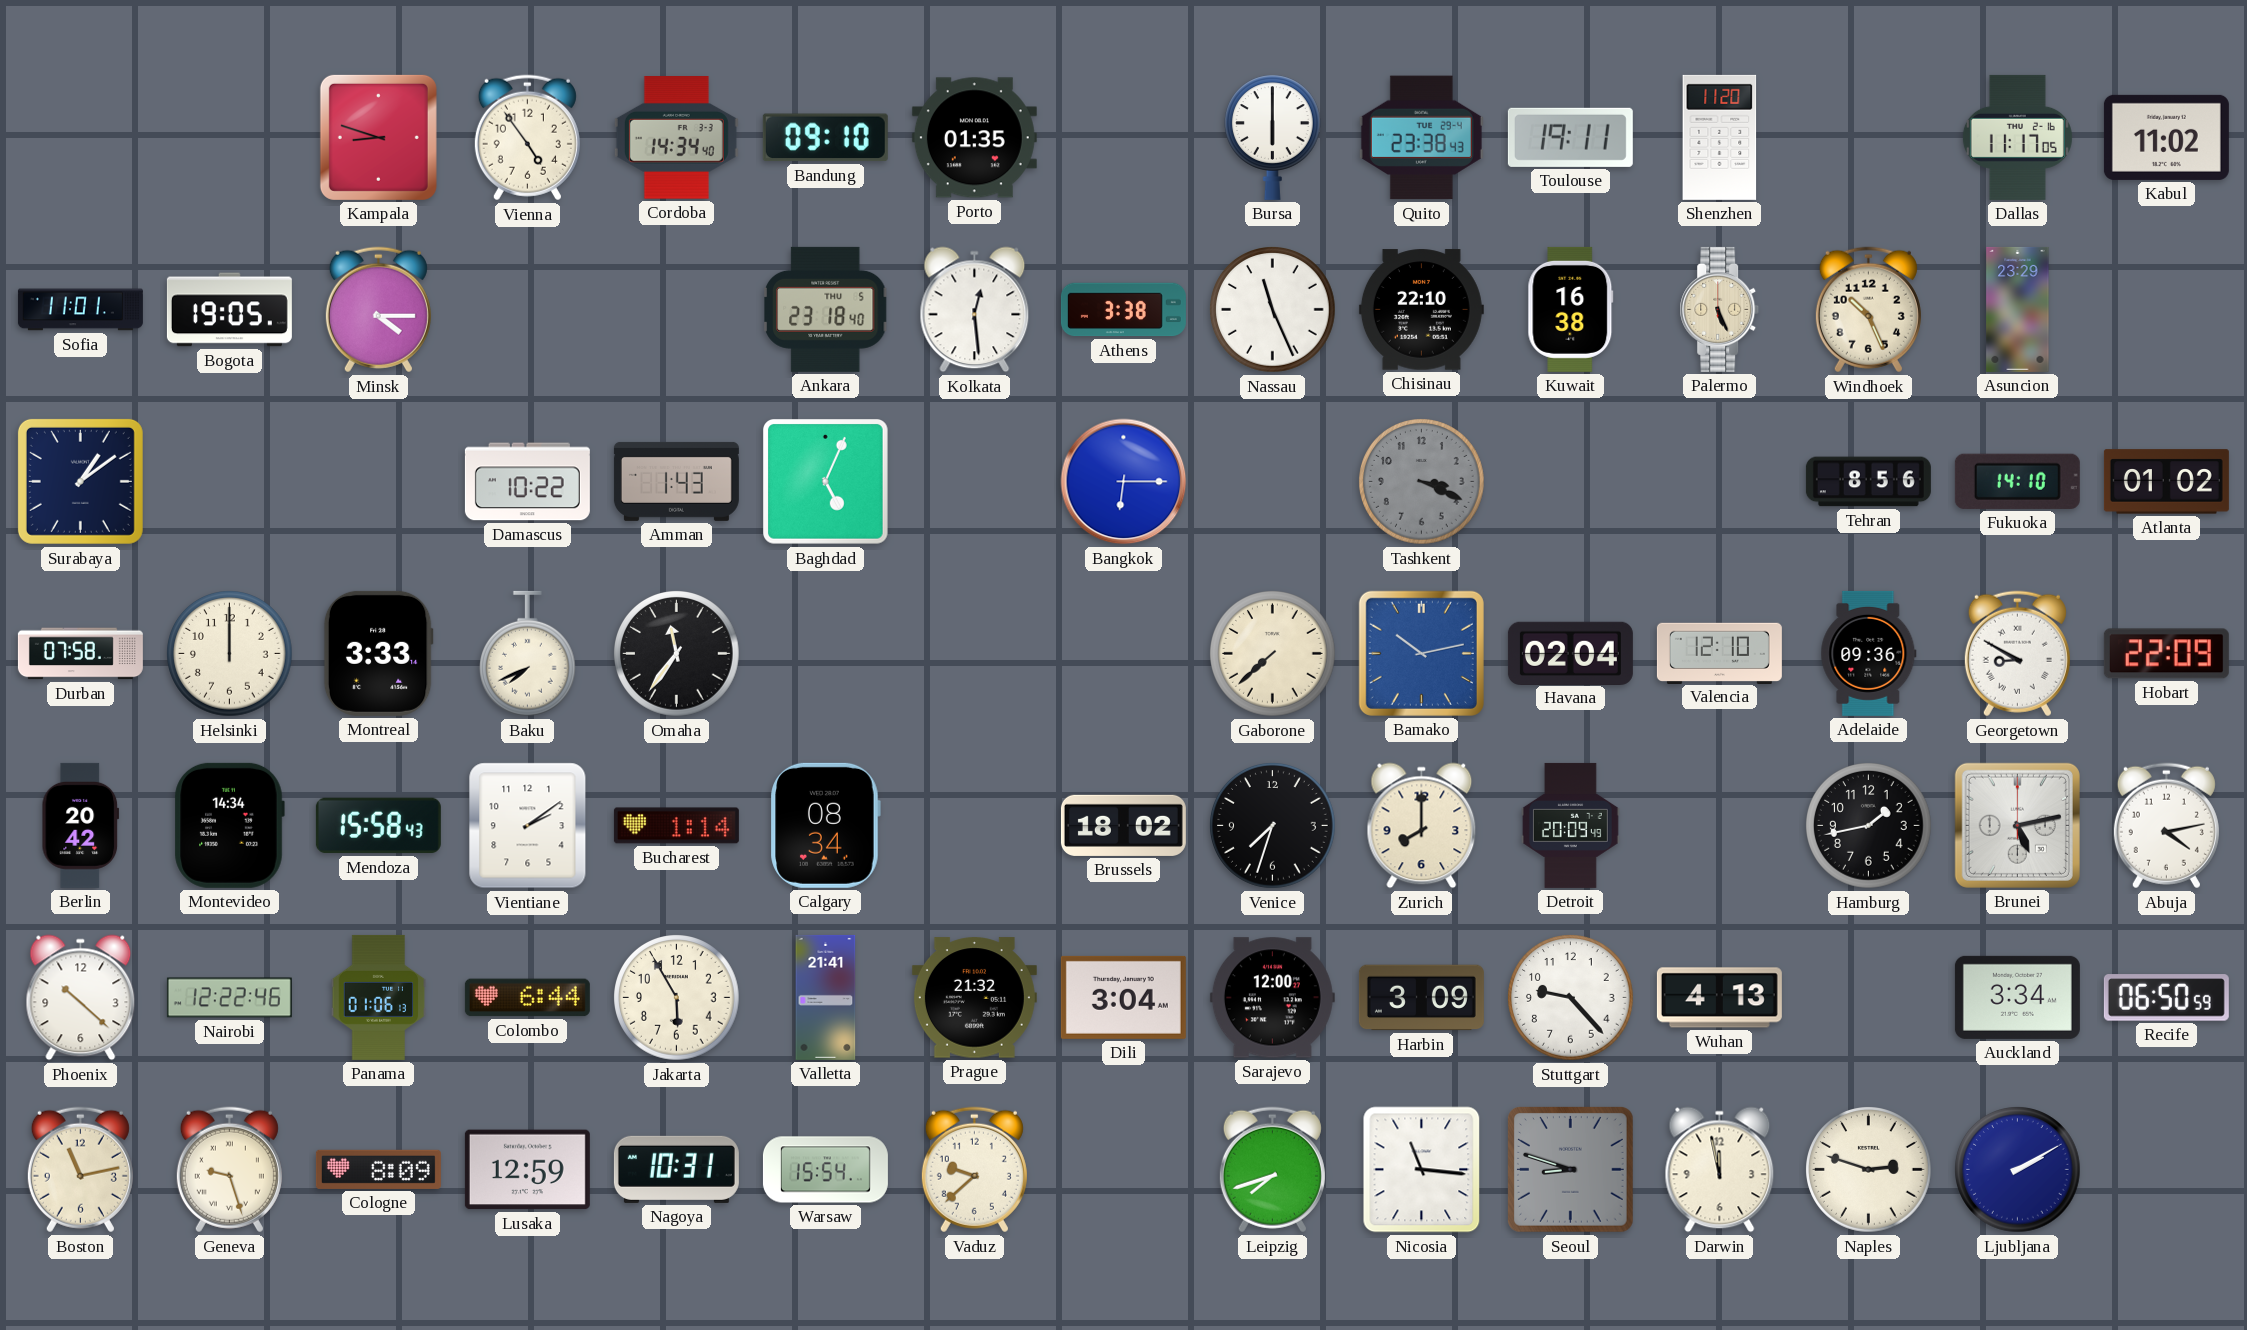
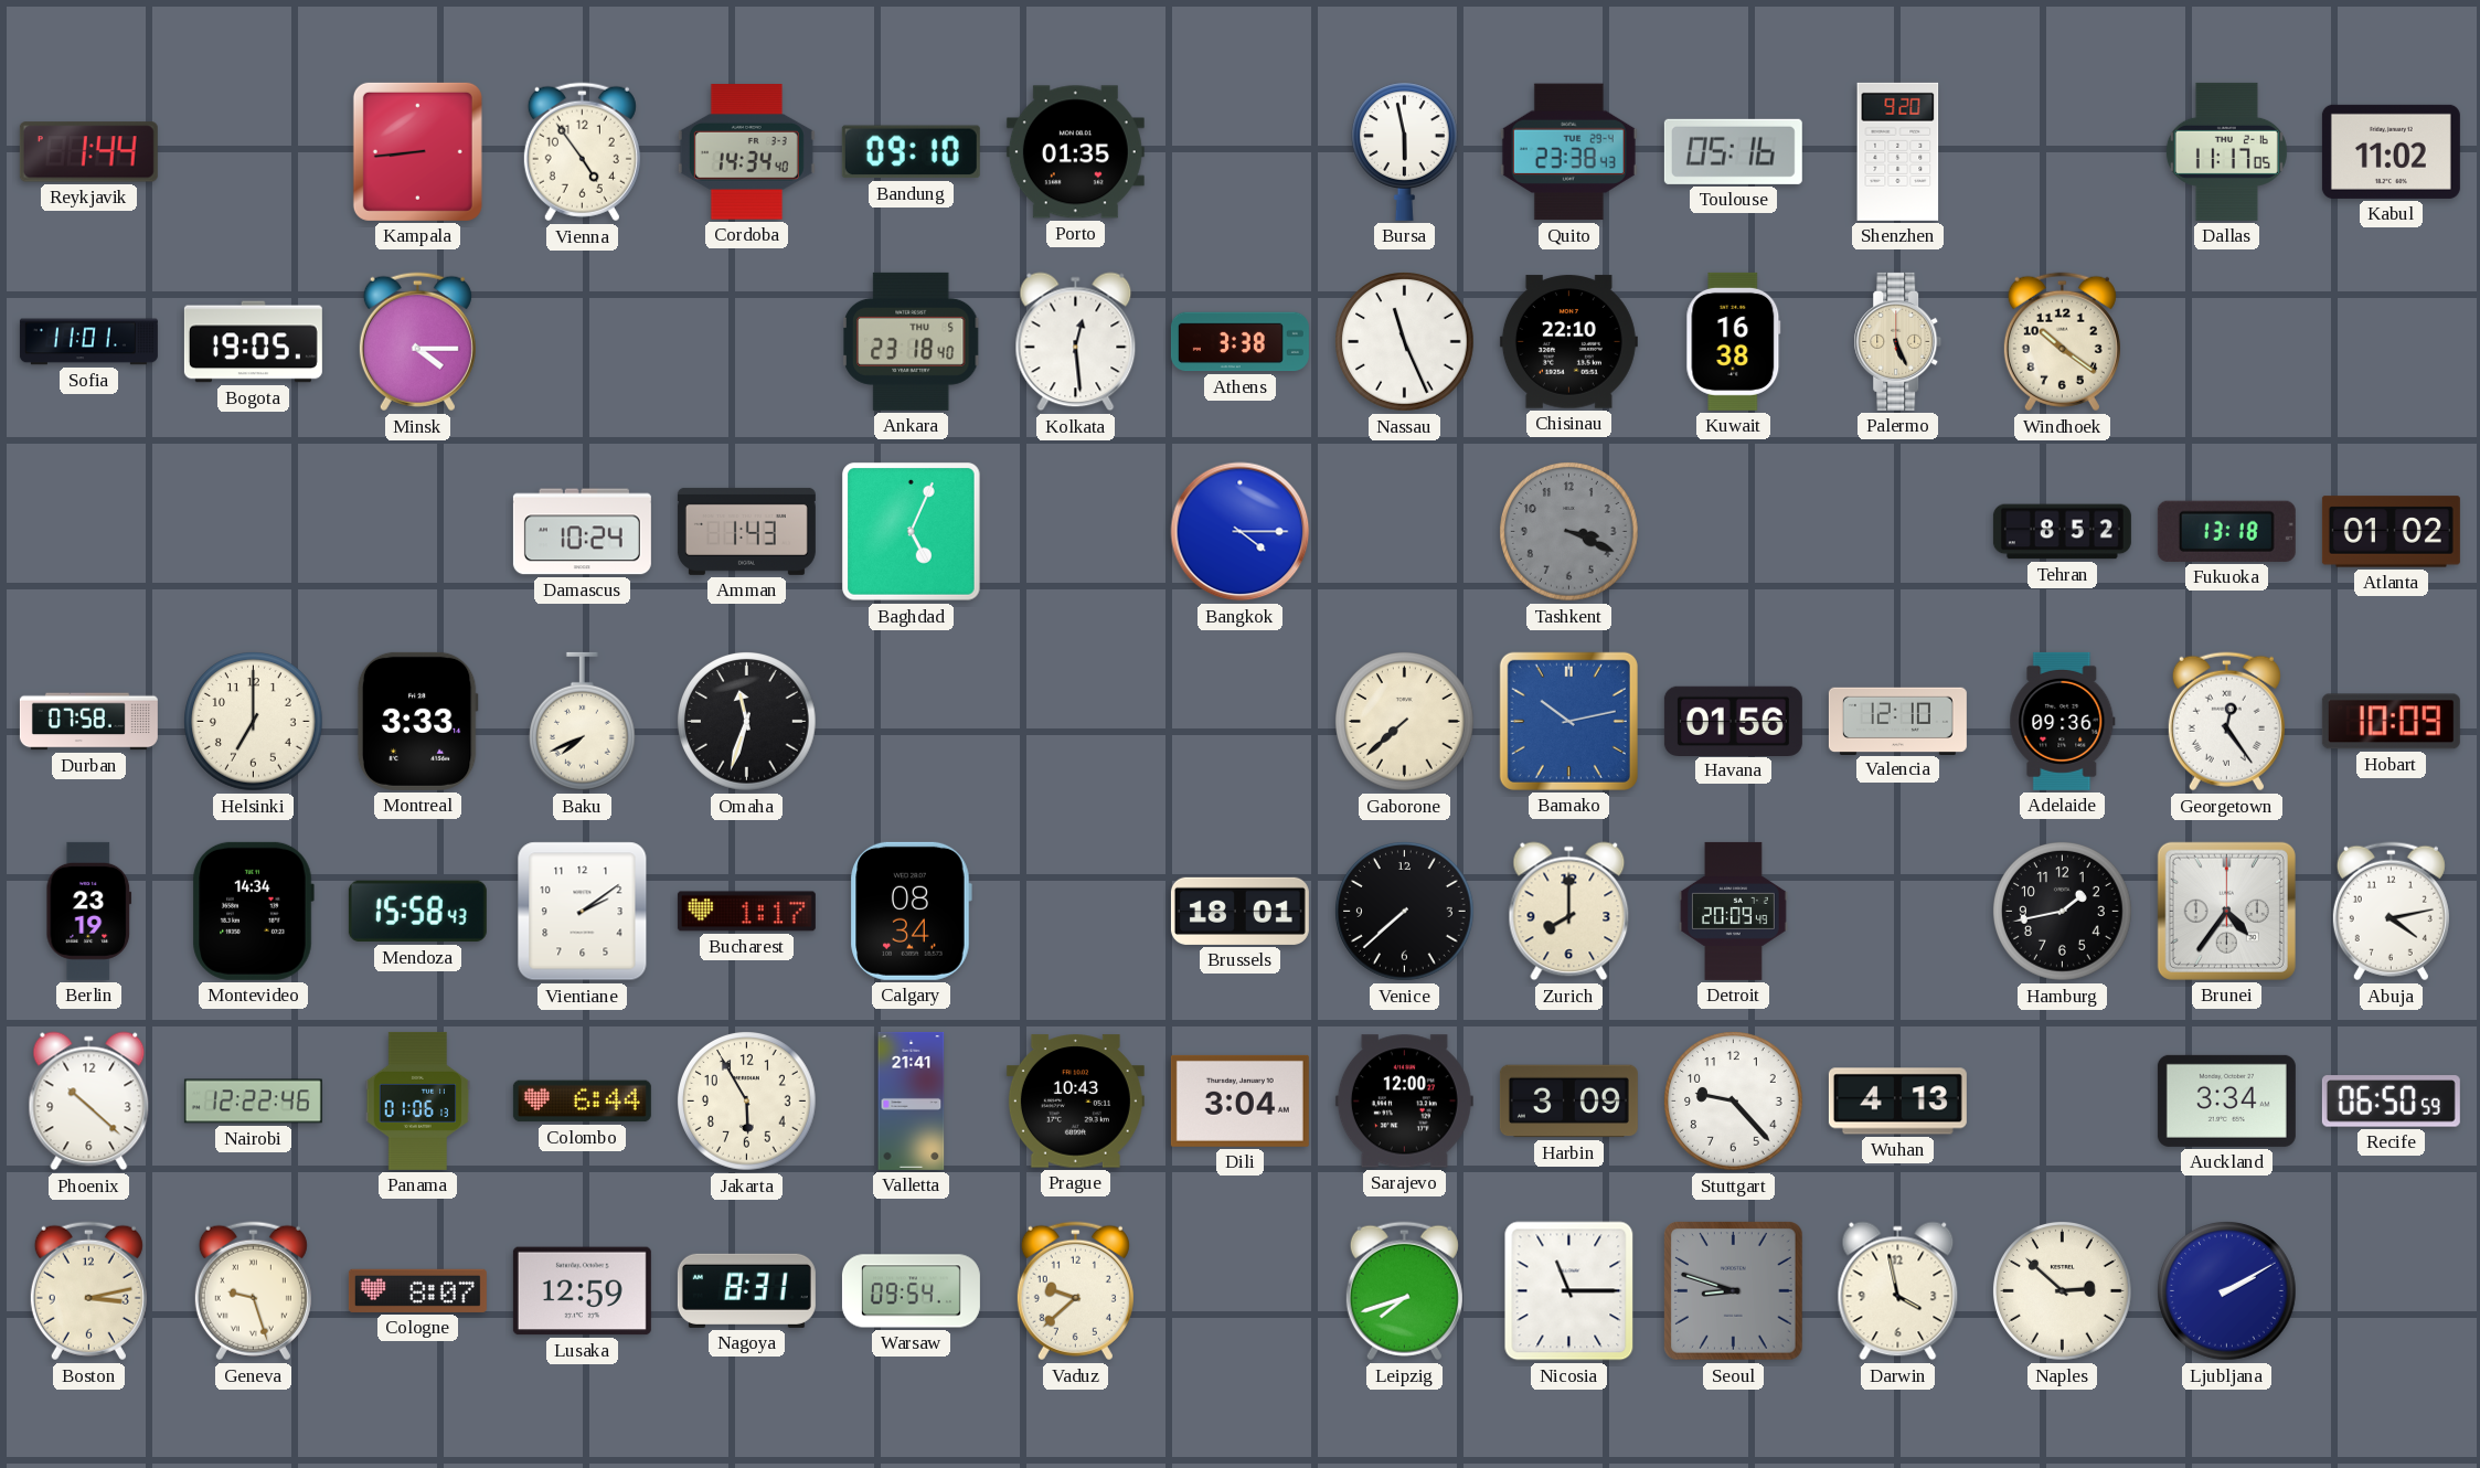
Reykjavik: none -> 1:44
Kampala: 8:48 -> 8:44
Bursa: 6:00 -> 5:58
Toulouse: 19:11 -> 05:16
Shenzhen: 11:20 -> 9:20
Windhoek: 10:26 -> 10:21
Asuncion: 23:29 -> none
Surabaya: 1:09 -> none
Damascus: 10:22 -> 10:24
Bangkok: 6:15 -> 4:15
Tehran: 8:56 -> 8:52
Fukuoka: 14:10 -> 13:18
Helsinki: 12:00 -> 7:00
Omaha: 11:36 -> 11:33
Havana: 02:04 -> 01:56
Georgetown: 8:50 -> 12:24
Hobart: 22:09 -> 10:09
Berlin: 20:42 -> 23:19
Bucharest: 1:14 -> 1:17
Brussels: 18:02 -> 18:01
Venice: 7:33 -> 7:38
Brunei: 5:13 -> 4:36
Prague: 21:32 -> 10:43
Boston: 11:13 -> 3:13
Cologne: 8:09 -> 8:07
Nagoya: 10:31 -> 8:31
Warsaw: 15:54 -> 09:54
Nicosia: 11:16 -> 11:15
Darwin: 11:58 -> 3:58
Naples: 2:48 -> 2:52
